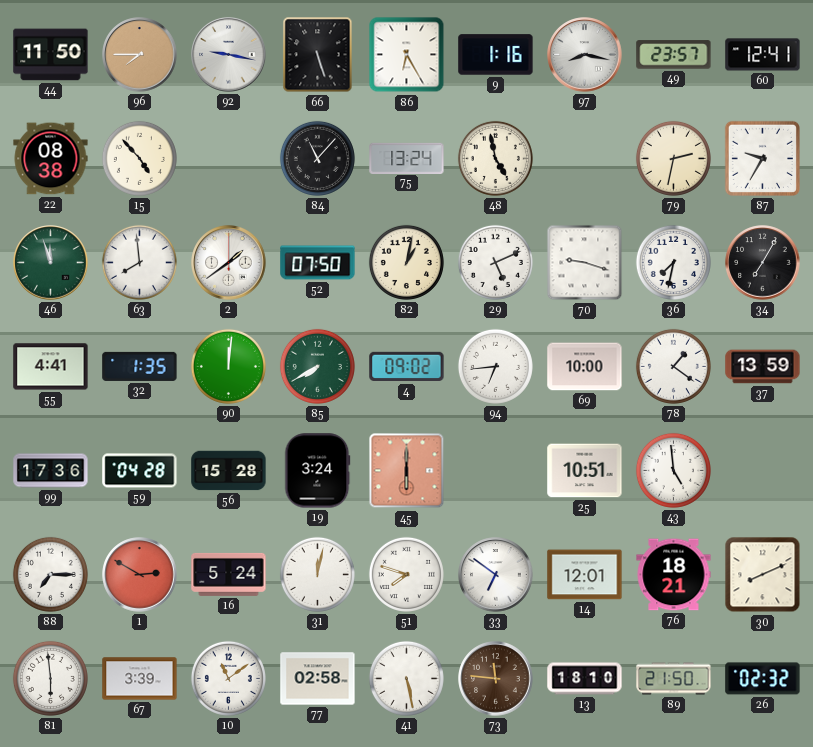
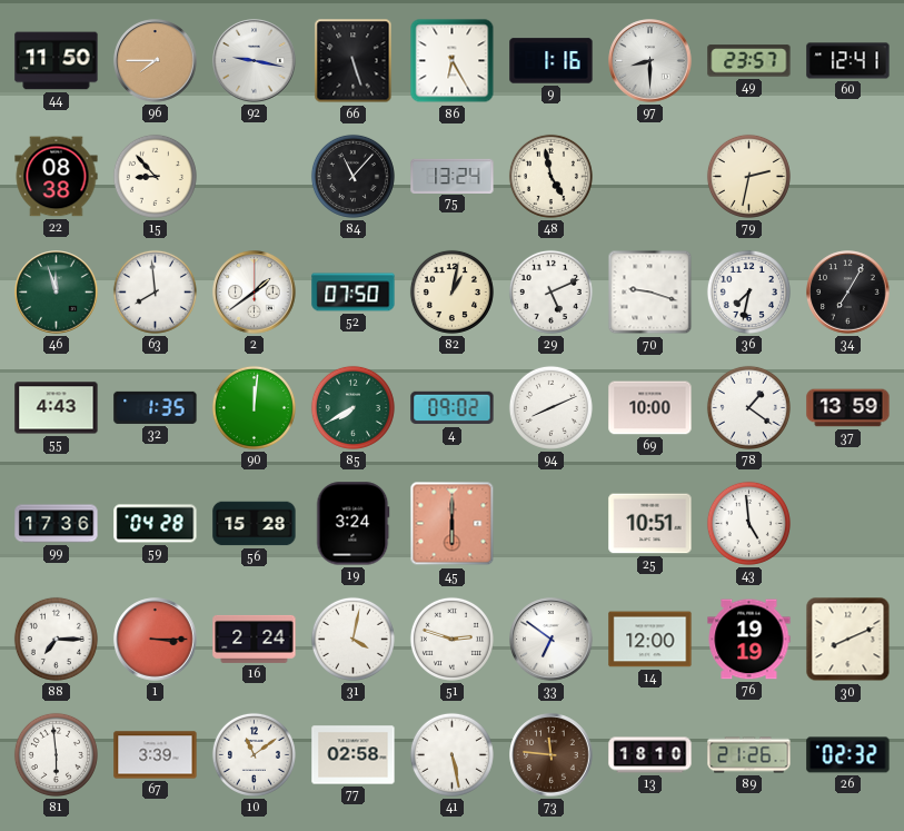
97: 8:17 -> 8:30
15: 4:53 -> 8:53
87: 9:35 -> none
55: 4:41 -> 4:43
94: 6:44 -> 8:11
1: 2:50 -> 3:15
16: 5:24 -> 2:24
31: 12:02 -> 4:02
51: 7:48 -> 2:48
14: 12:01 -> 12:00
76: 18:21 -> 19:19
89: 21:50 -> 21:26
